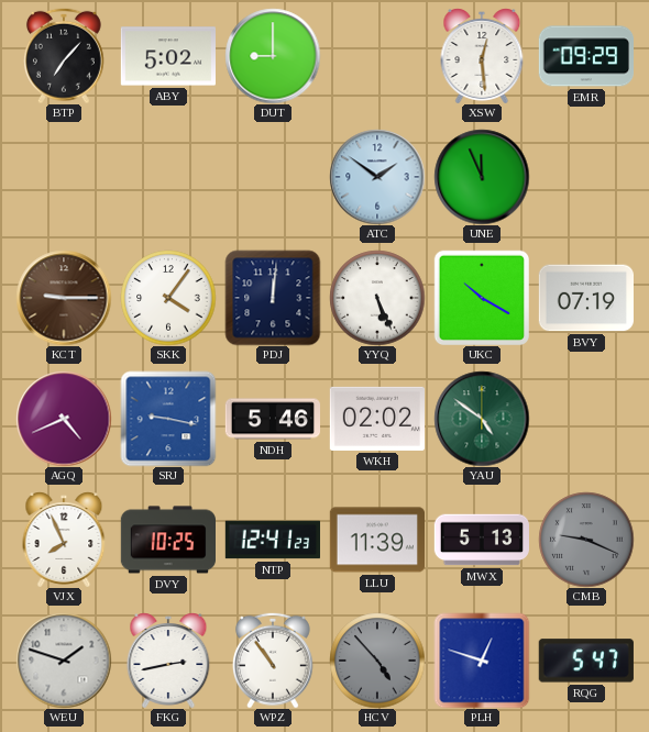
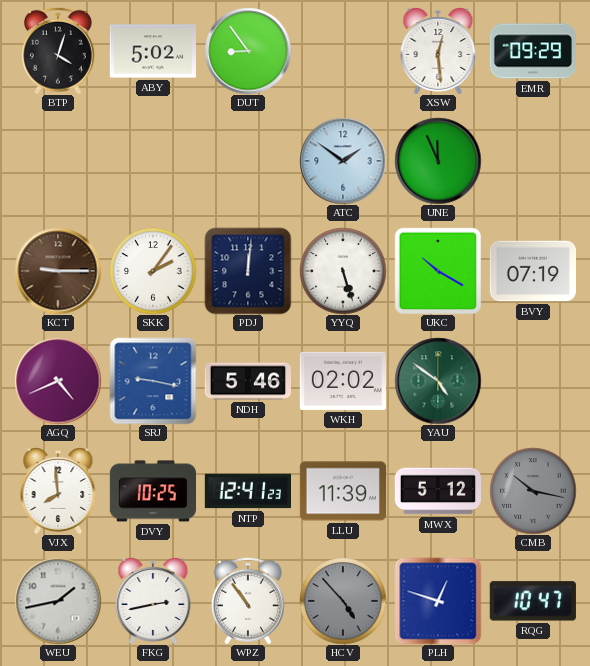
BTP: 7:07 -> 4:03
DUT: 9:00 -> 8:54
SKK: 4:06 -> 2:06
YYQ: 5:26 -> 5:27
VJX: 7:56 -> 7:59
MWX: 5:13 -> 5:12
CMB: 9:19 -> 10:17
WEU: 1:48 -> 1:43
RQG: 5:47 -> 10:47
